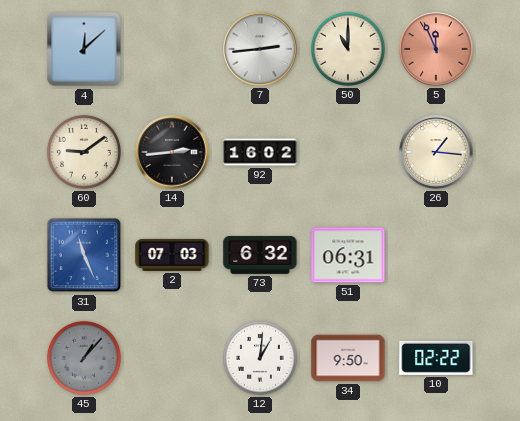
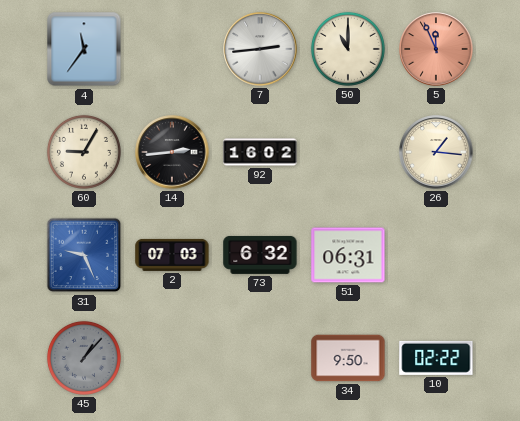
4: 12:08 -> 11:36
60: 9:09 -> 9:05
31: 11:26 -> 9:26
12: 1:01 -> none
